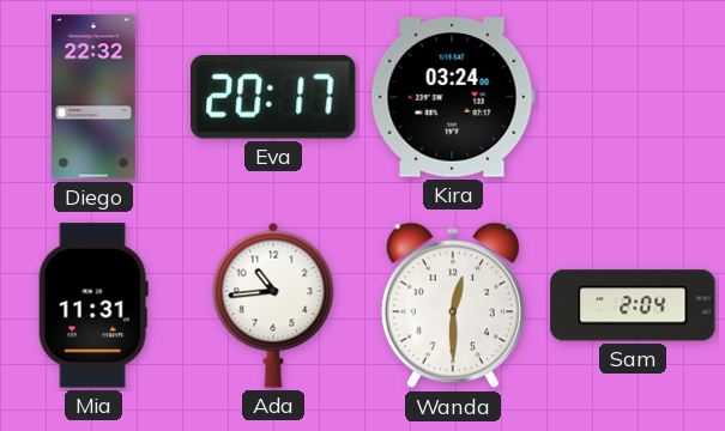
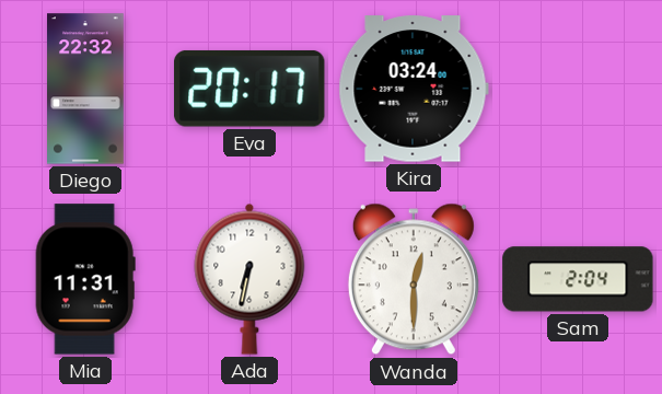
Ada: 10:44 -> 6:32
